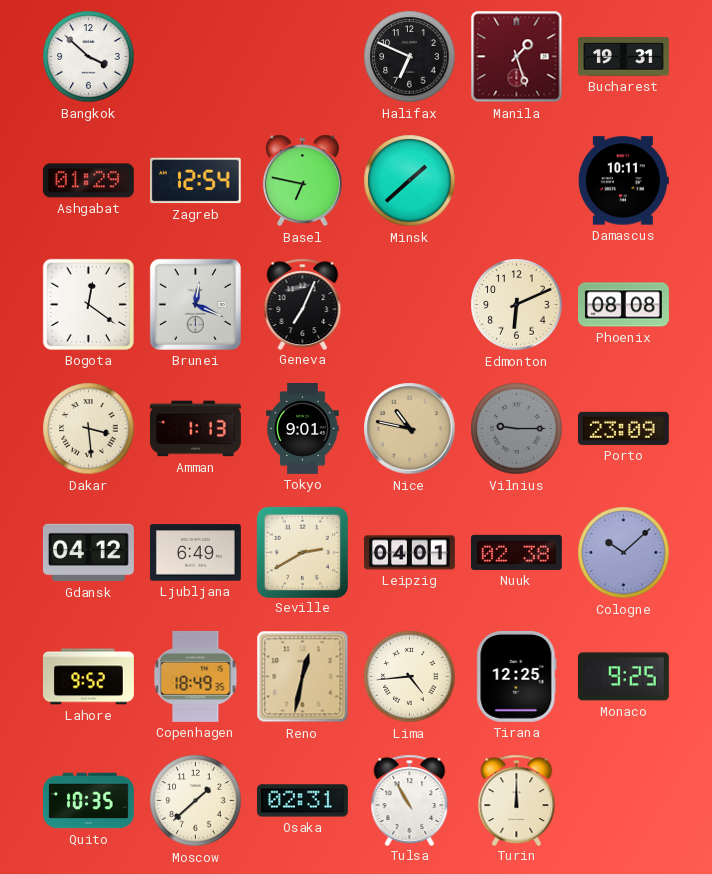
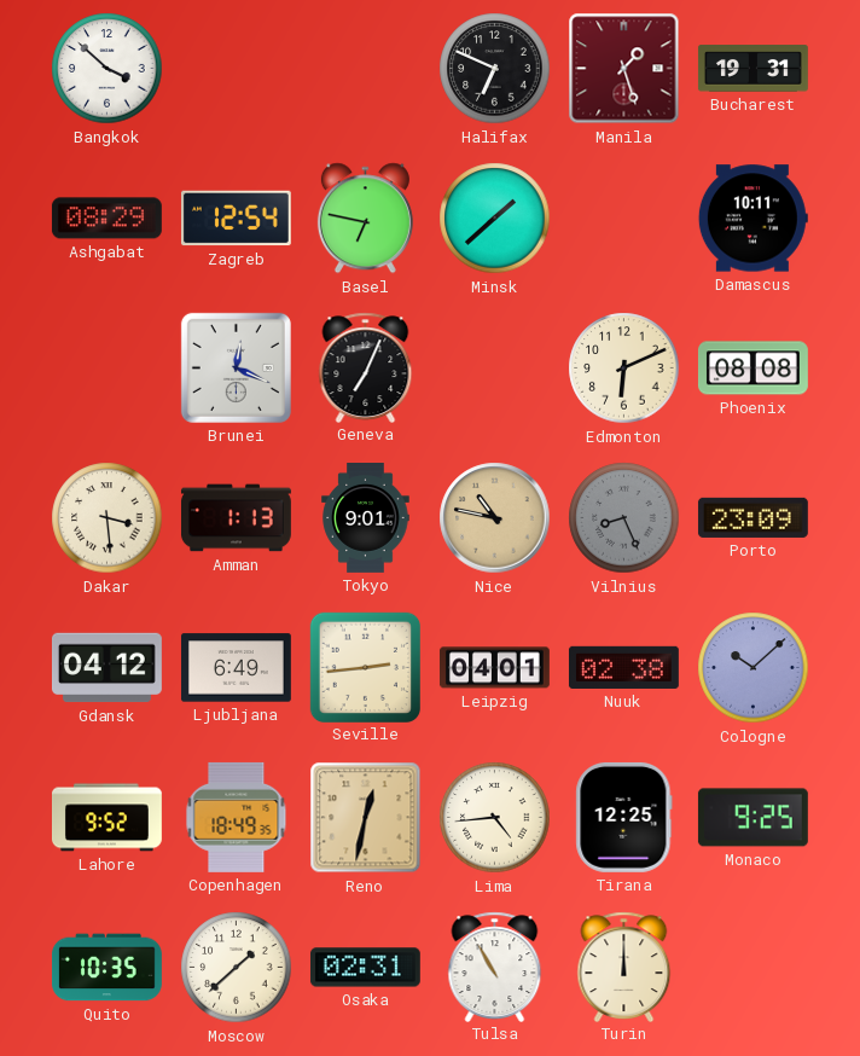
Ashgabat: 01:29 -> 08:29
Bogota: 12:21 -> none
Vilnius: 9:15 -> 8:26
Seville: 2:40 -> 2:44
